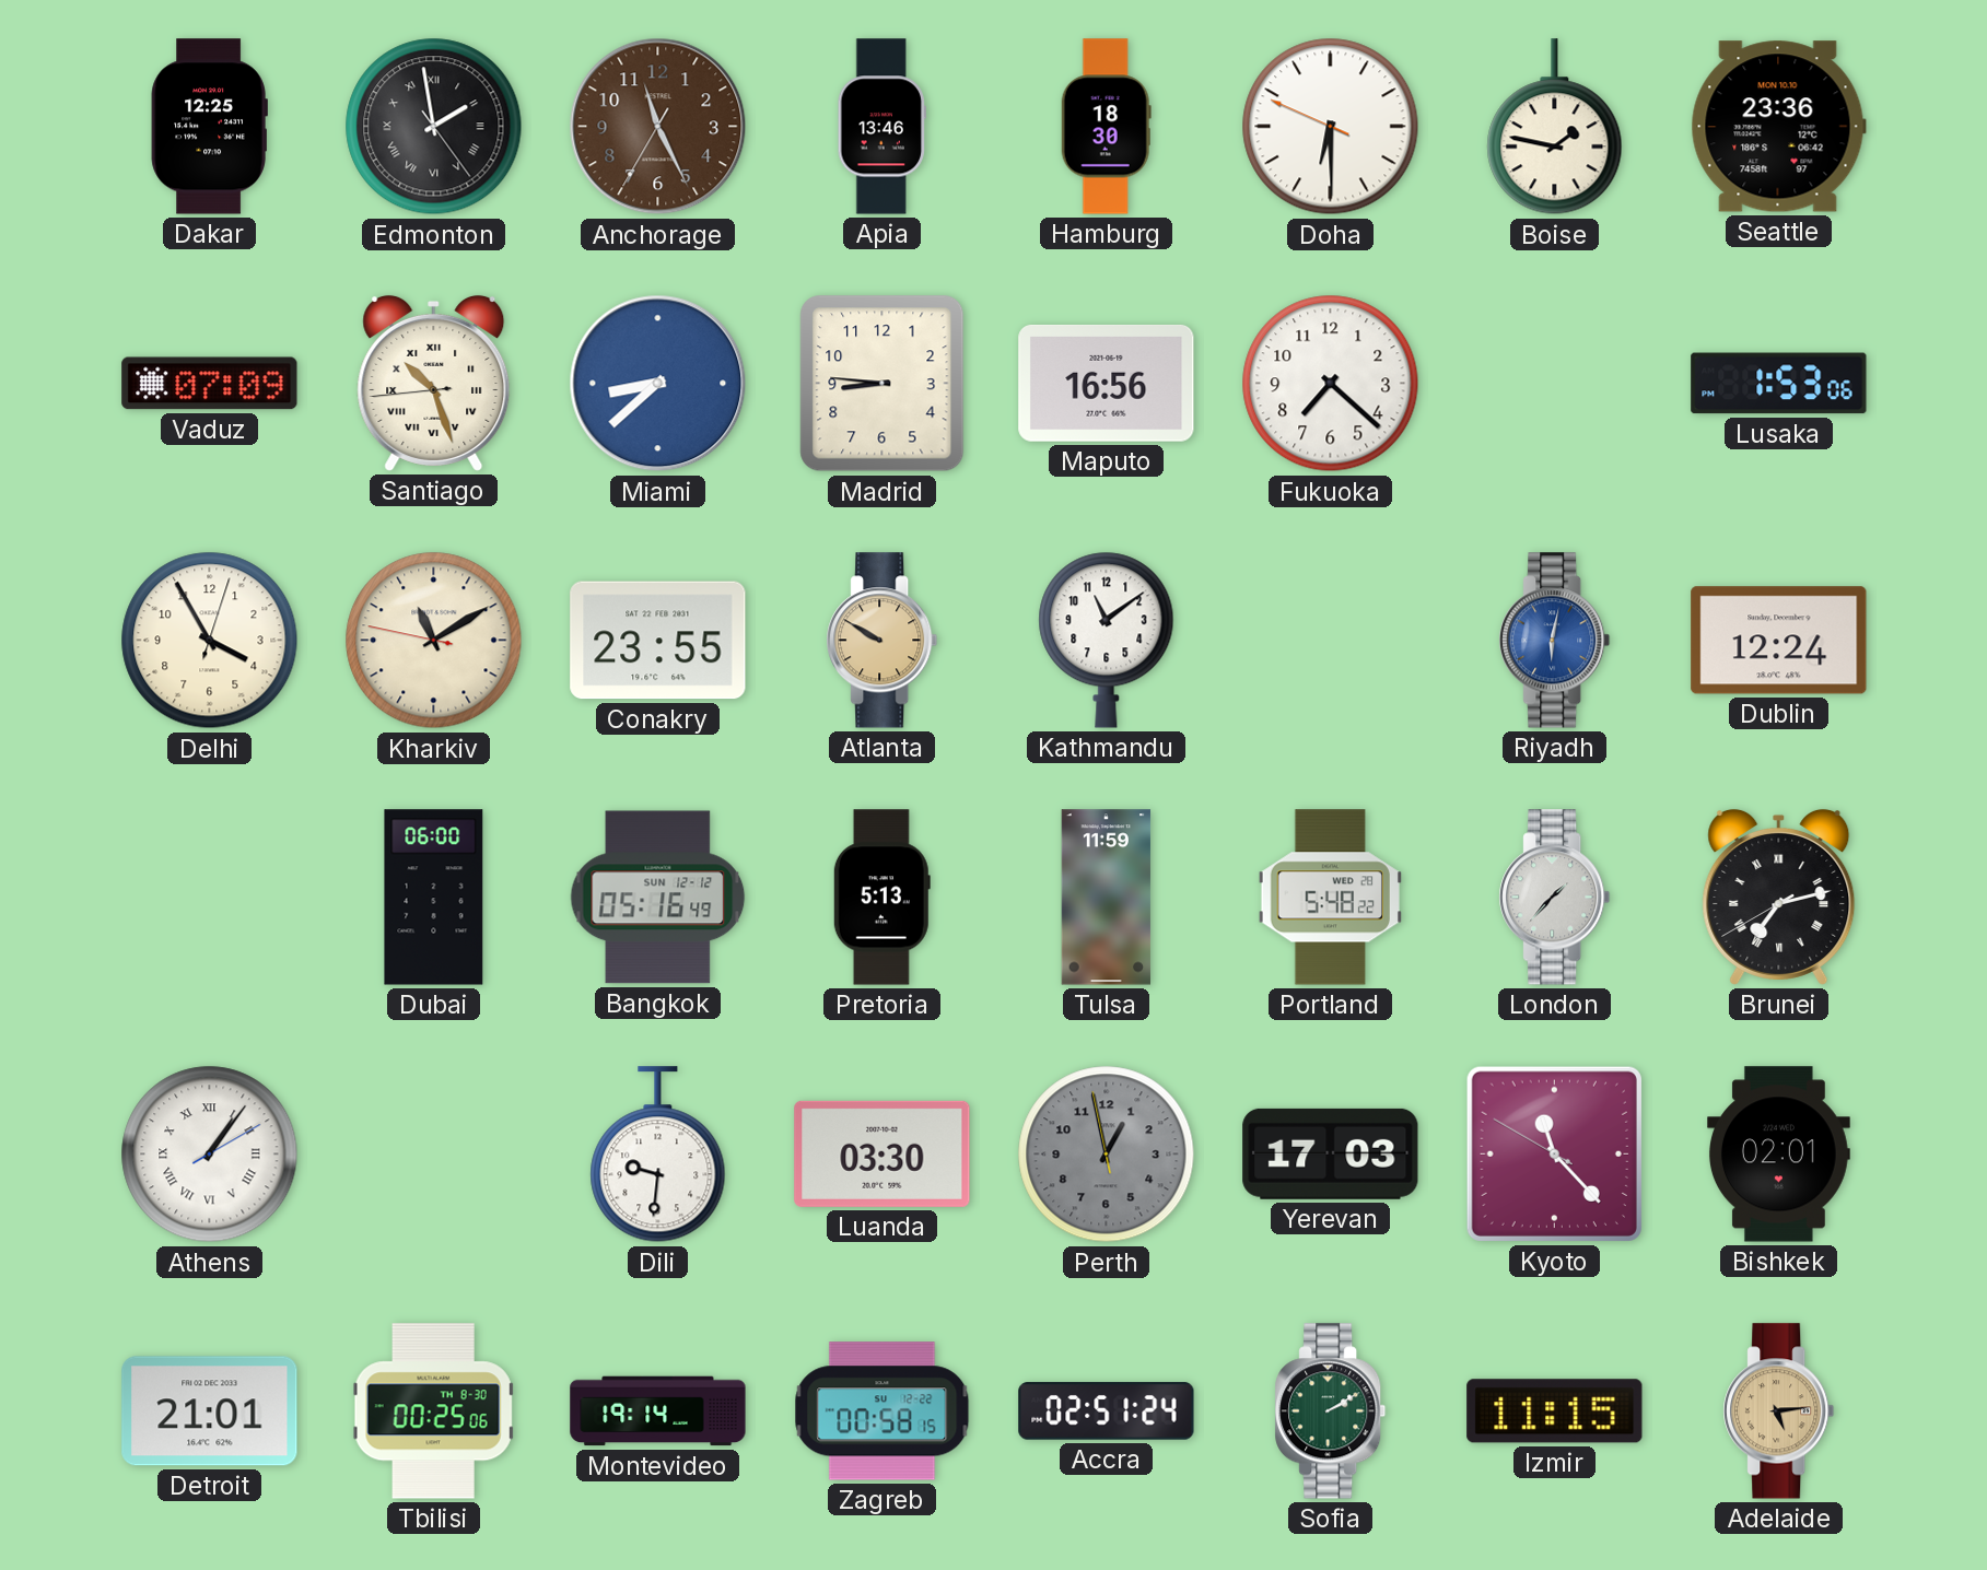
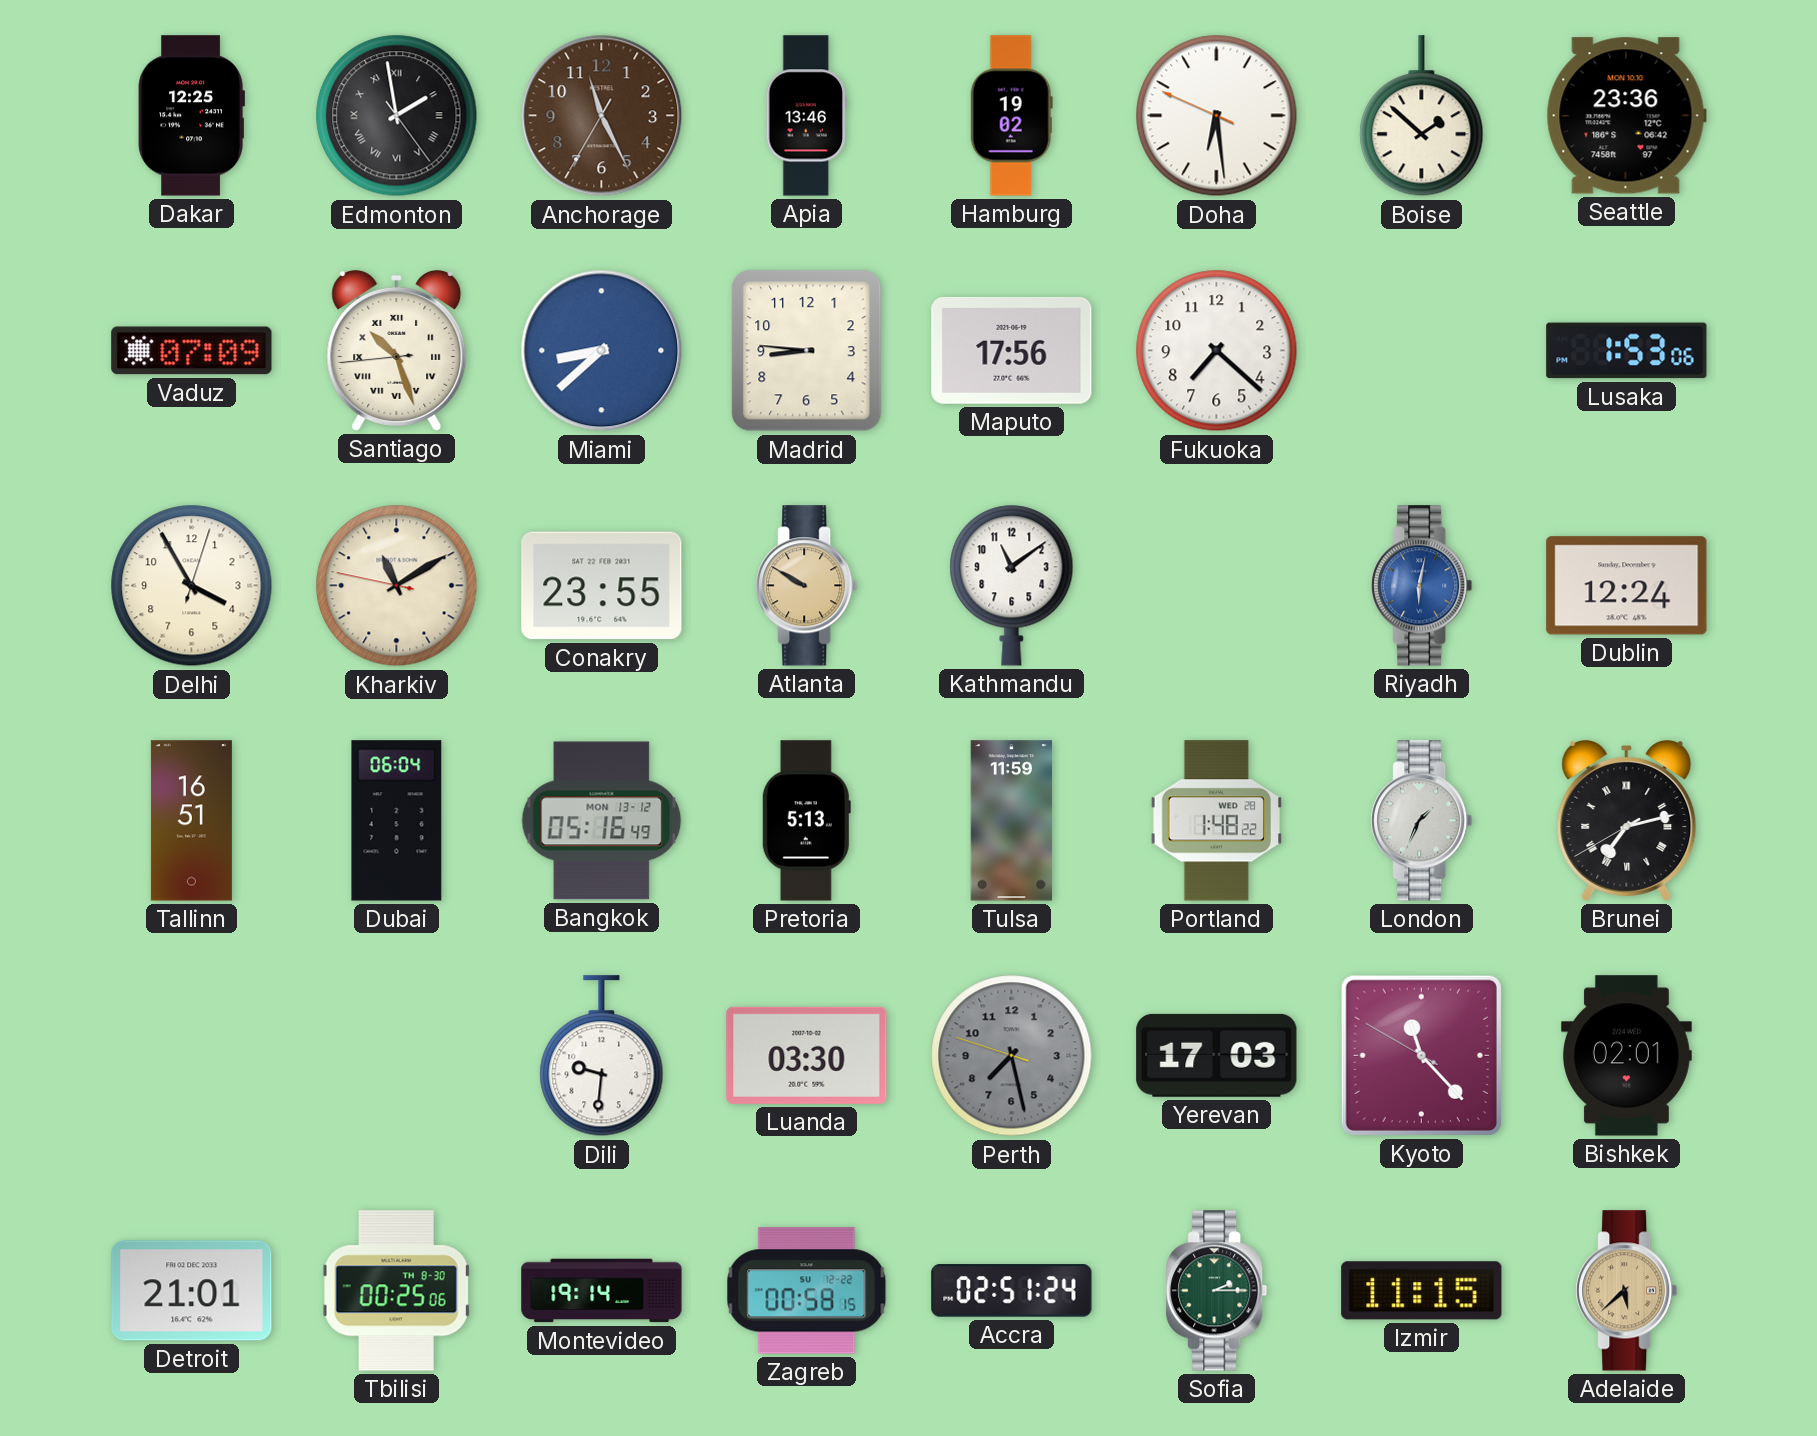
Hamburg: 18:30 -> 19:02
Doha: 6:29 -> 6:28
Boise: 1:47 -> 1:52
Maputo: 16:56 -> 17:56
Tallinn: none -> 16:51
Dubai: 06:00 -> 06:04
Bangkok date: SUN 12-12 -> MON 13-12
Portland: 5:48 -> 1:48
London: 1:37 -> 1:34
Athens: 1:06 -> none
Perth: 12:57 -> 7:27
Sofia: 2:10 -> 2:15
Adelaide: 5:14 -> 5:38
